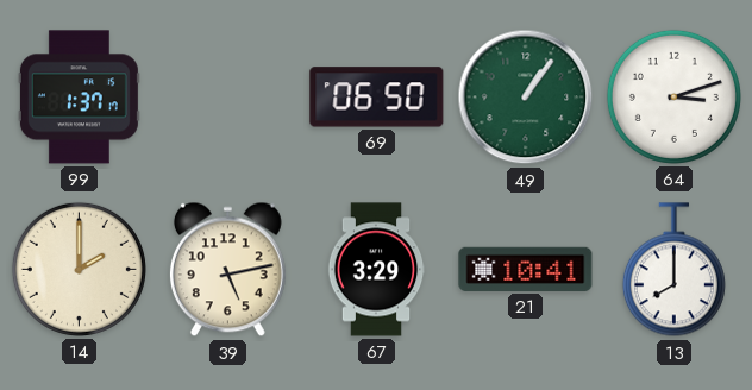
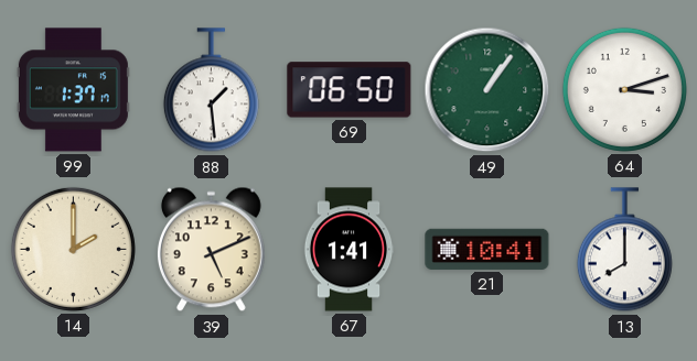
88: none -> 1:29
39: 5:13 -> 5:11
67: 3:29 -> 1:41
